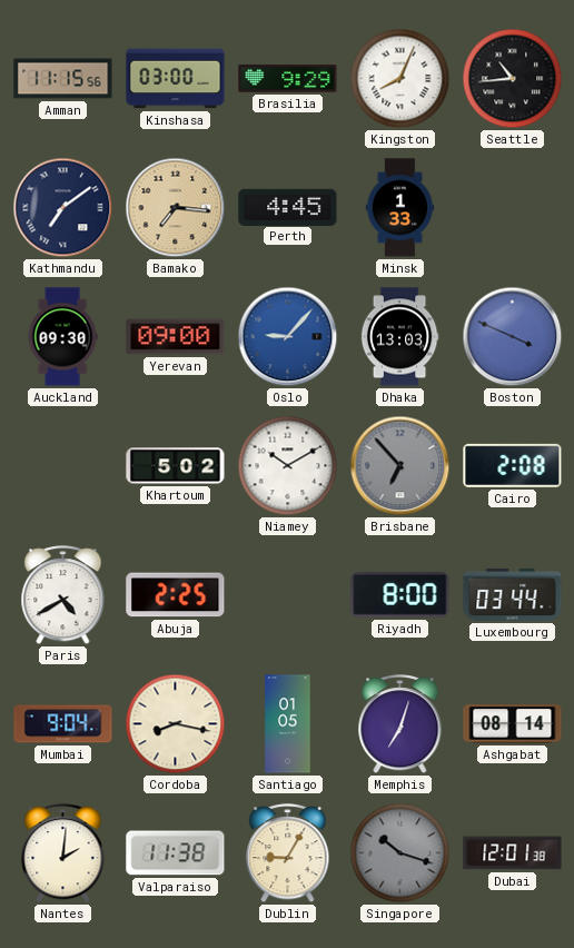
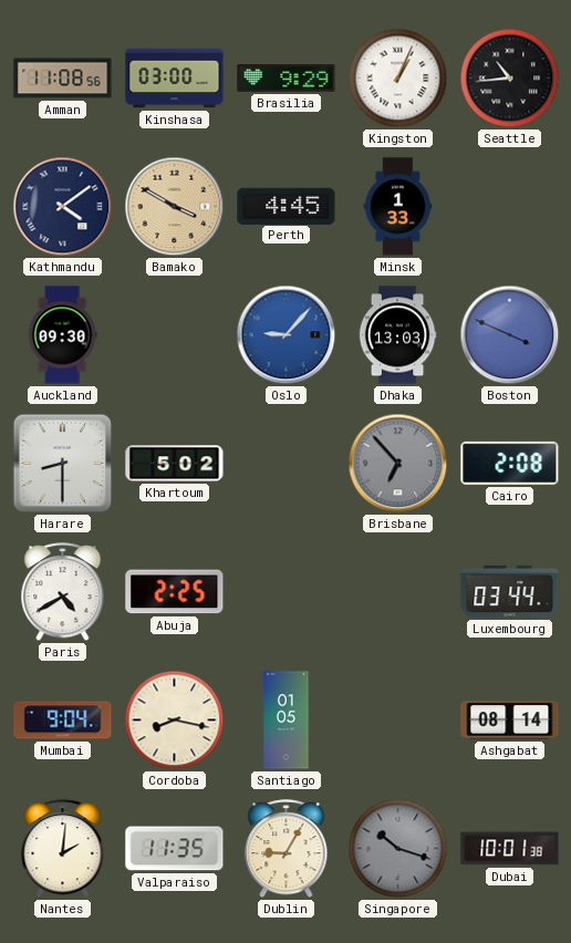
Amman: 11:15 -> 11:08
Kingston: 8:04 -> 1:04
Kathmandu: 7:09 -> 4:09
Bamako: 7:16 -> 3:50
Yerevan: 09:00 -> none
Harare: none -> 8:30
Niamey: 10:10 -> none
Riyadh: 8:00 -> none
Memphis: 7:03 -> none
Valparaiso: 11:38 -> 11:35
Dubai: 12:01 -> 10:01
